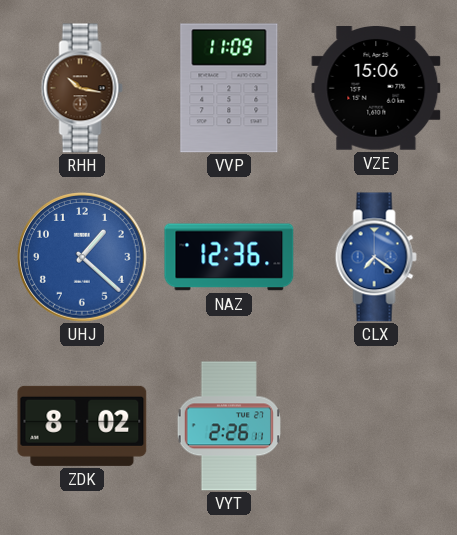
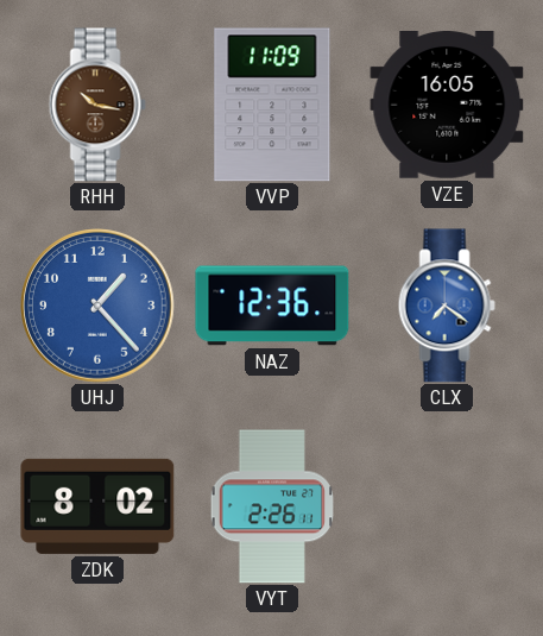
VZE: 15:06 -> 16:05
UHJ: 1:22 -> 1:23
